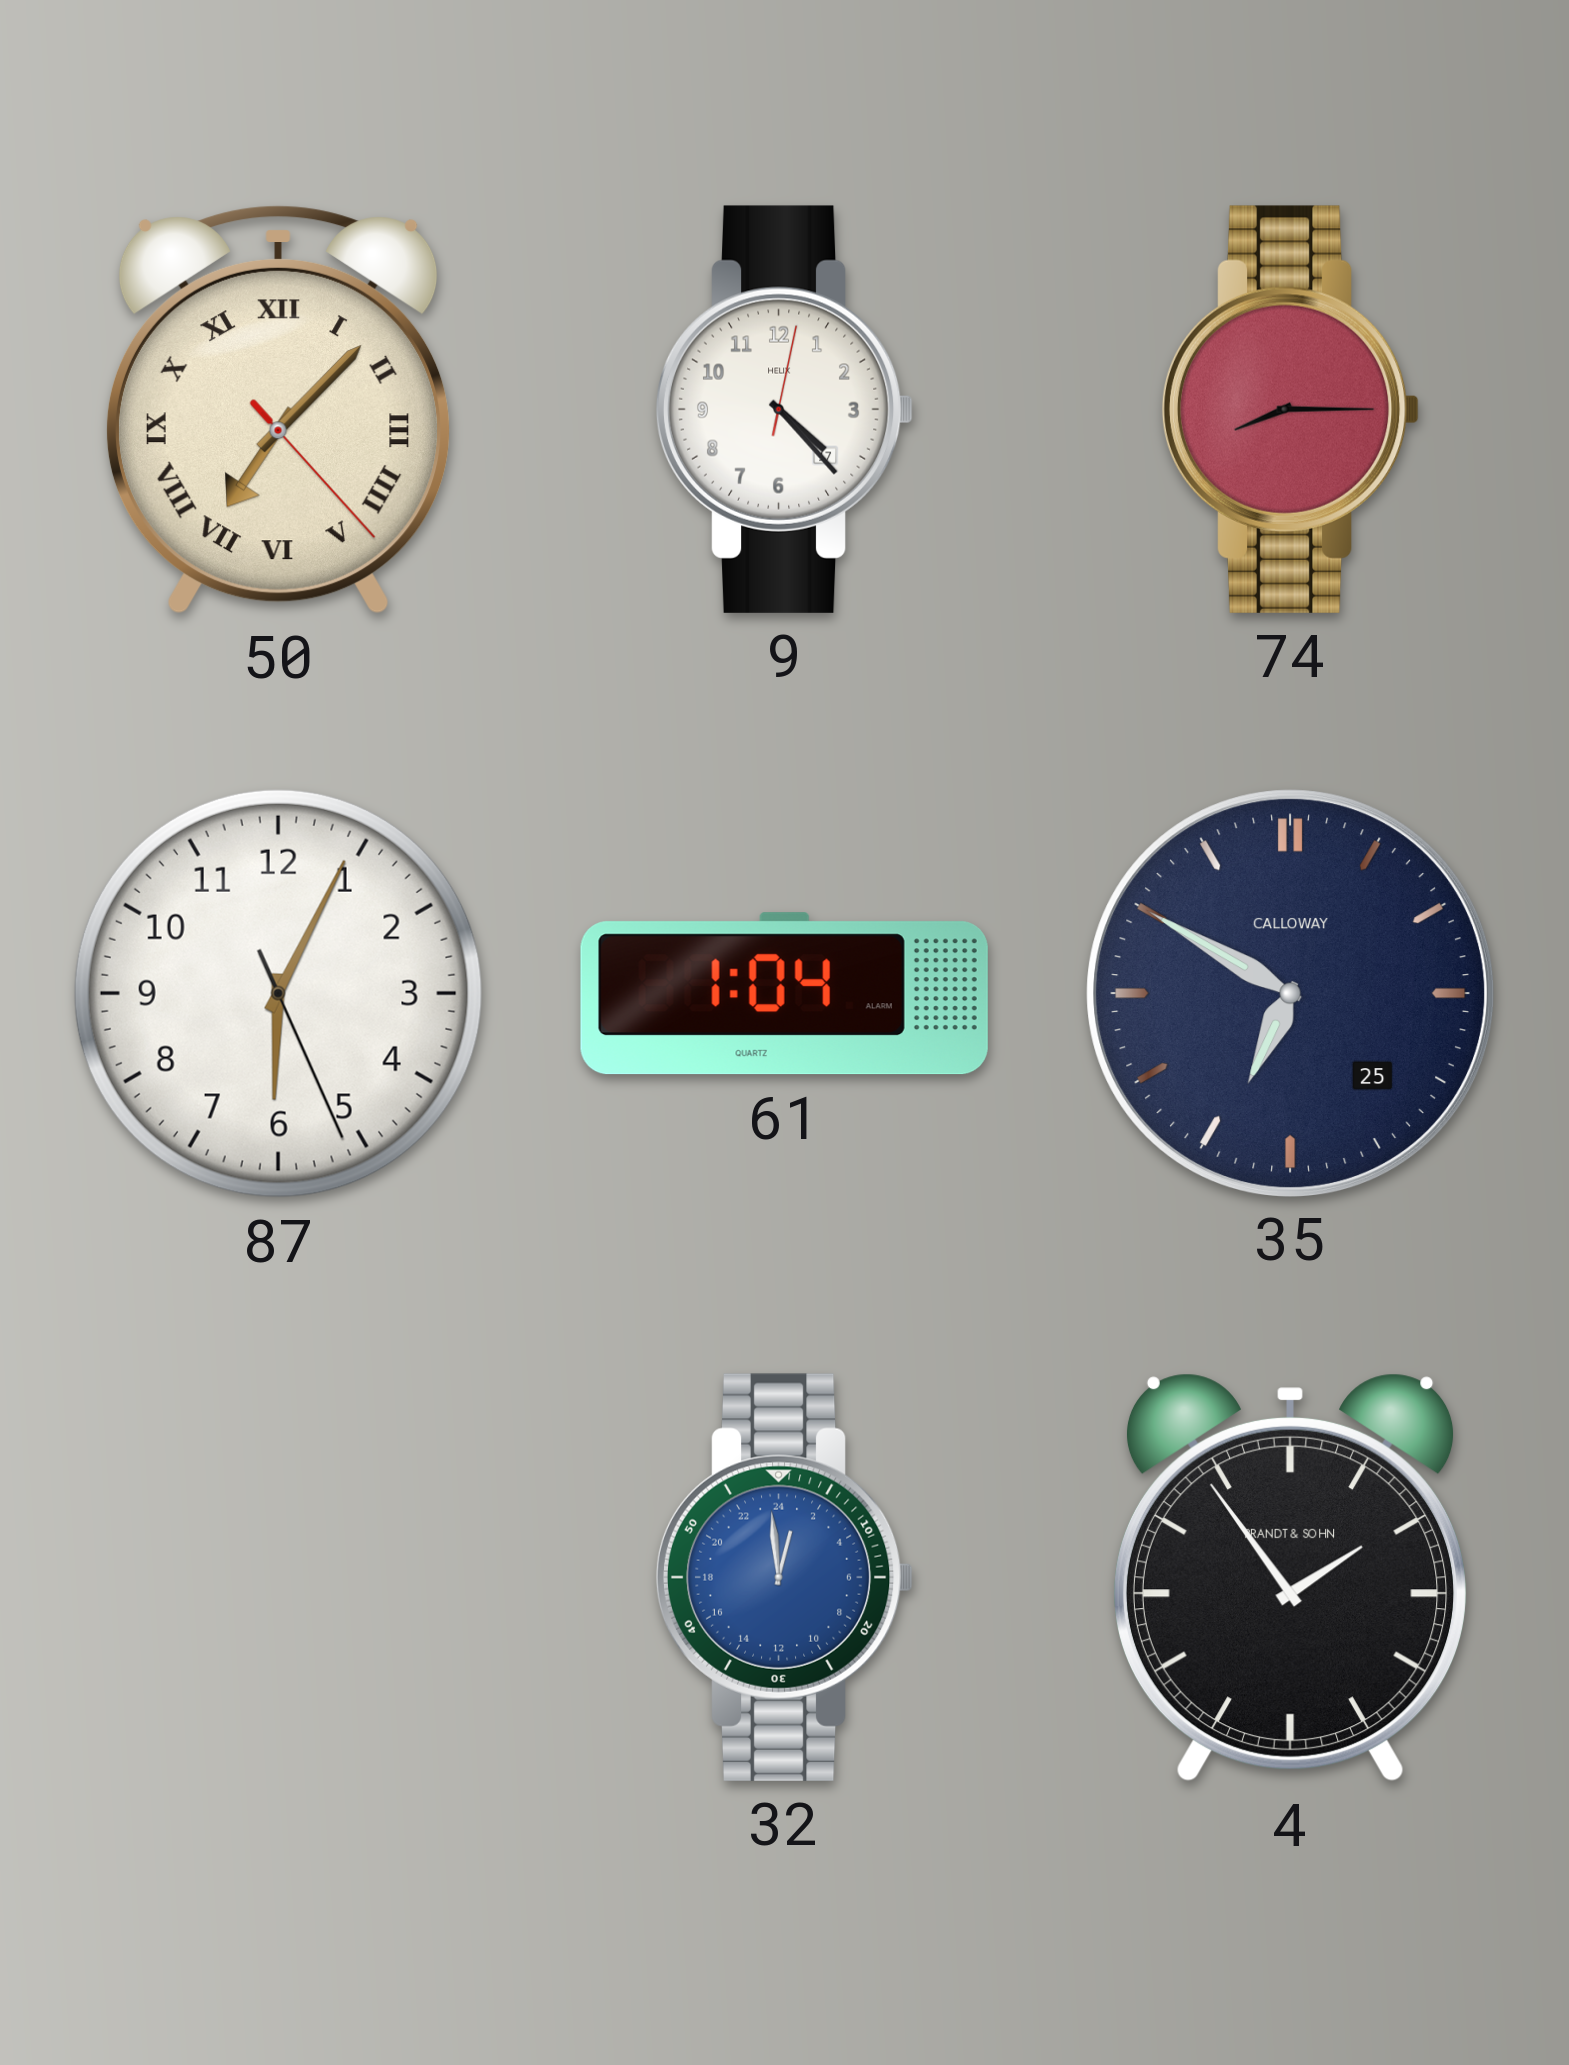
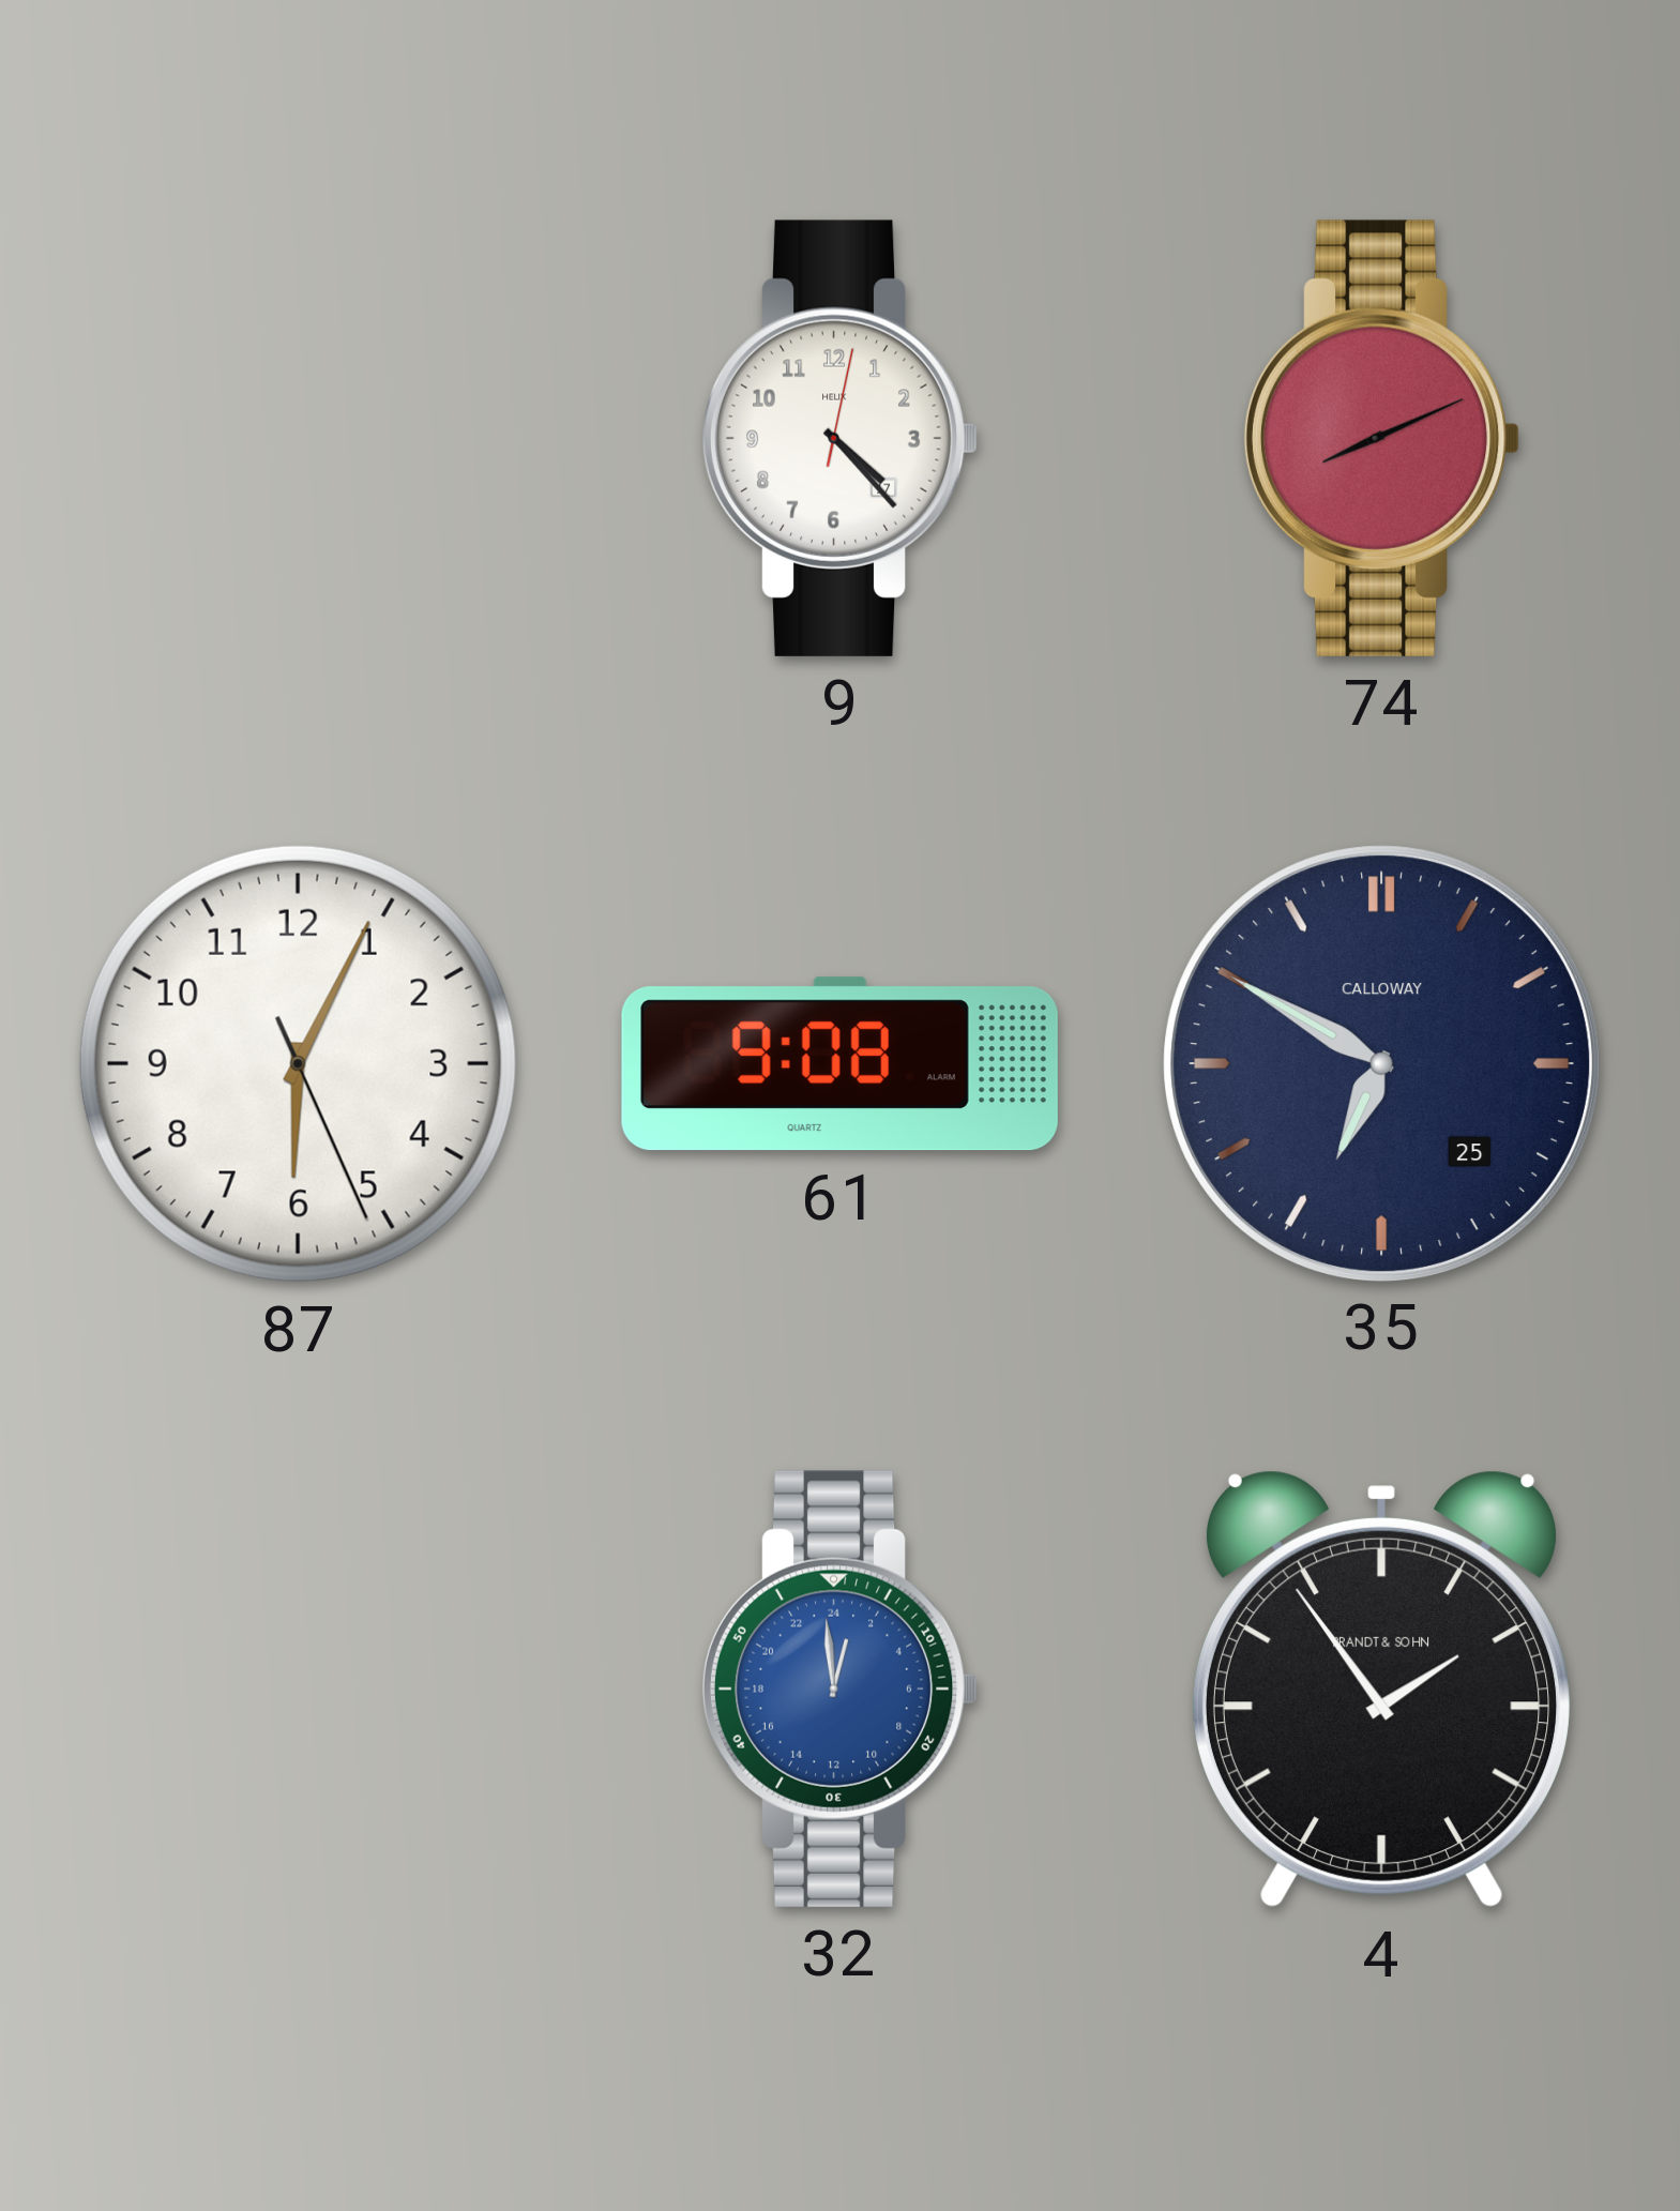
50: 7:07 -> none
74: 8:15 -> 8:11
61: 1:04 -> 9:08
